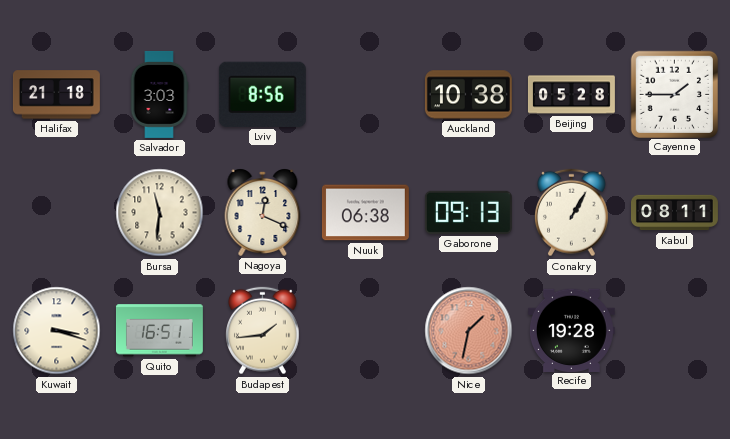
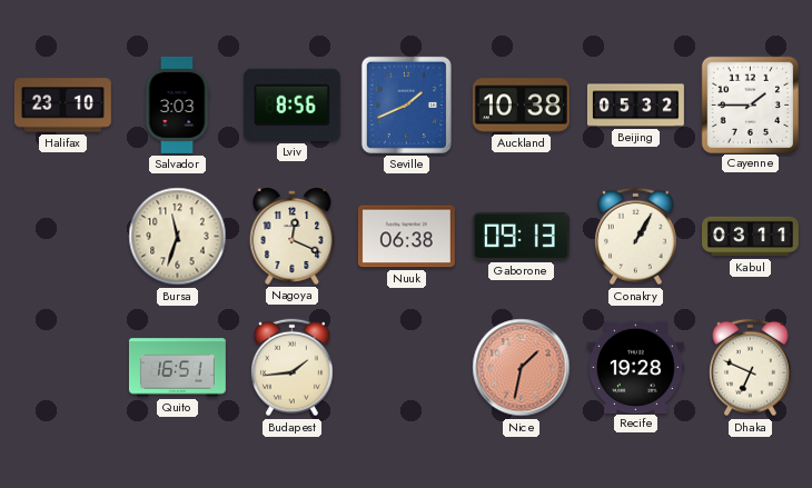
Halifax: 21:18 -> 23:10
Seville: none -> 1:41
Beijing: 05:28 -> 05:32
Bursa: 11:31 -> 11:33
Kabul: 08:11 -> 03:11
Kuwait: 3:18 -> none
Dhaka: none -> 6:49
